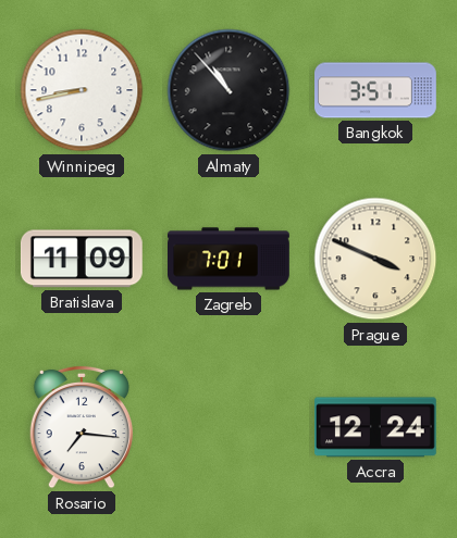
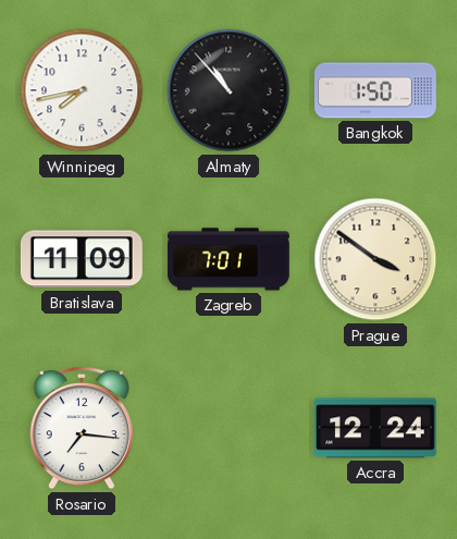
Winnipeg: 8:43 -> 7:43
Bangkok: 3:51 -> 1:50
Prague: 3:49 -> 3:51
